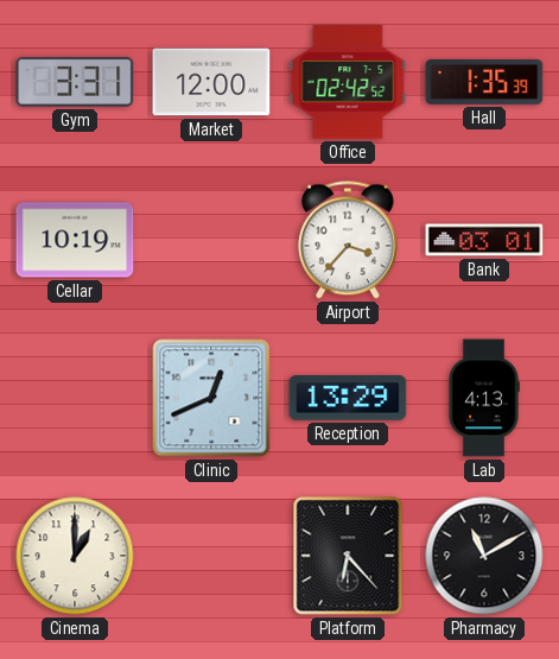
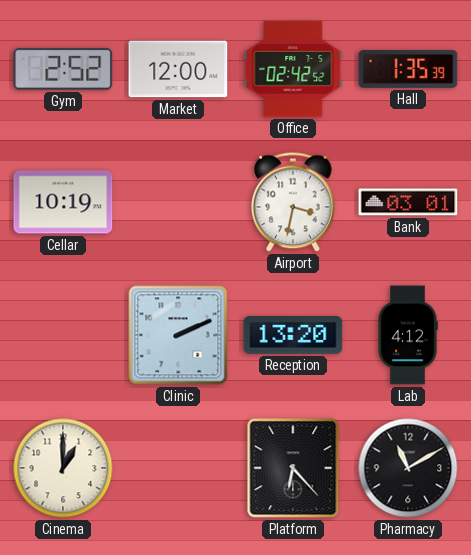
Gym: 3:31 -> 2:52
Airport: 3:37 -> 3:32
Clinic: 12:41 -> 2:11
Reception: 13:29 -> 13:20
Lab: 4:13 -> 4:12
